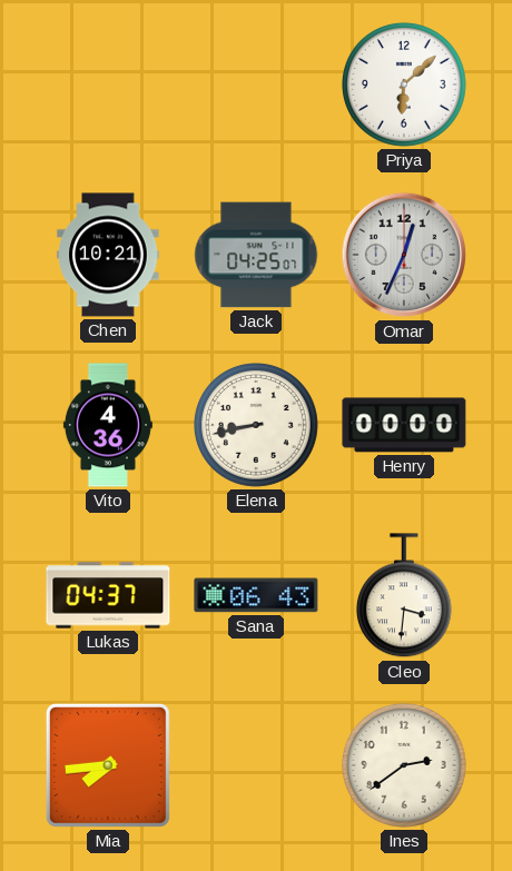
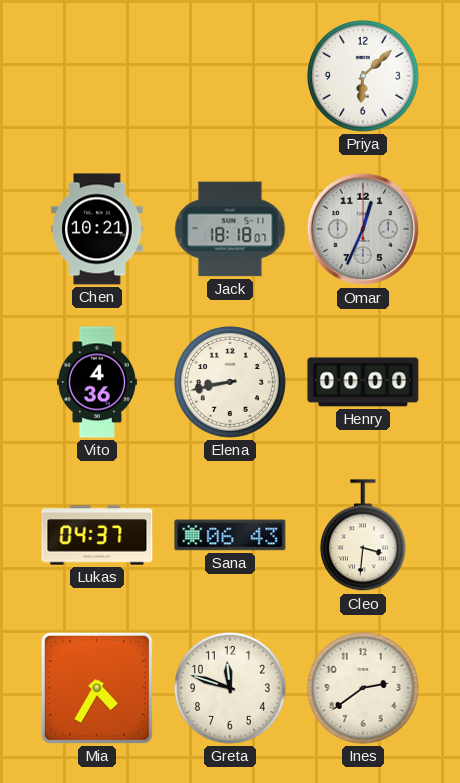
Jack: 04:25 -> 18:18
Mia: 7:44 -> 4:35
Greta: none -> 11:48
